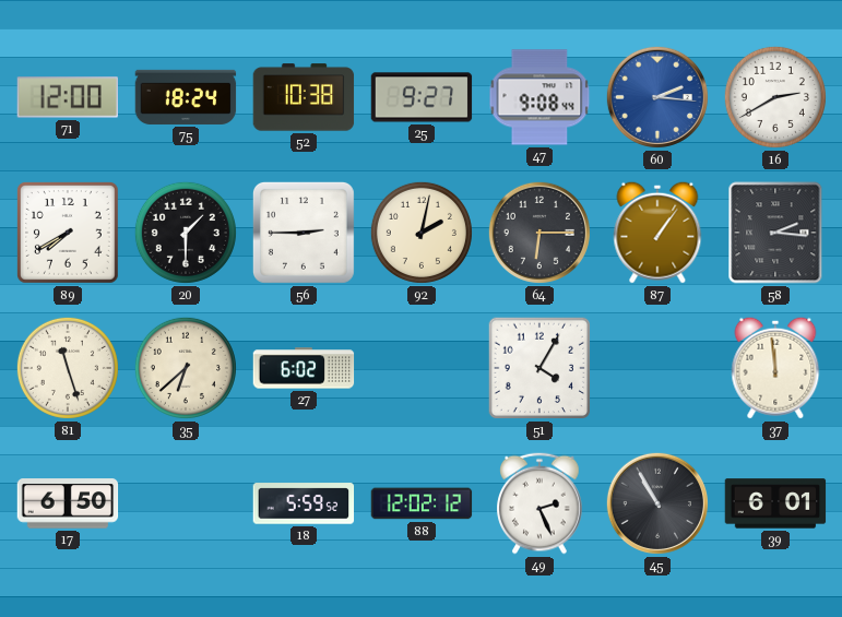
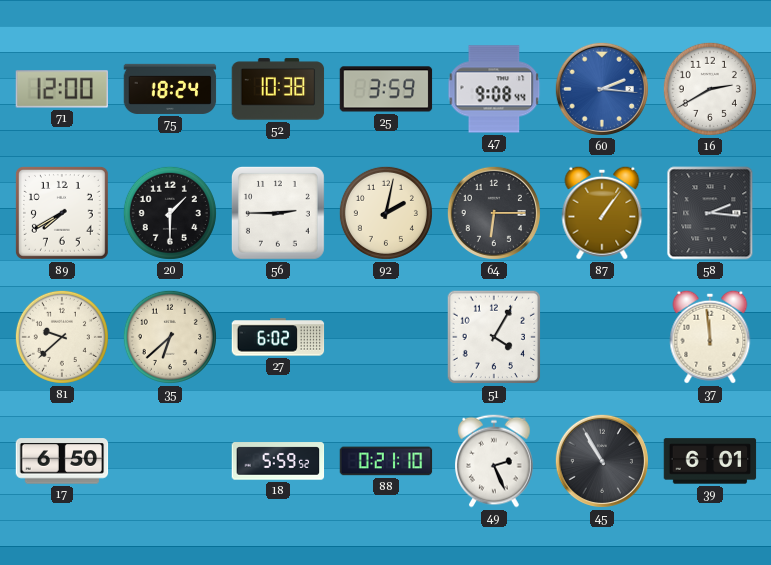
25: 9:27 -> 3:59
81: 11:27 -> 9:38
88: 12:02 -> 0:21
